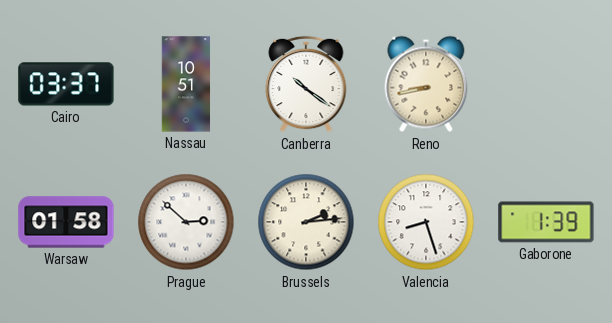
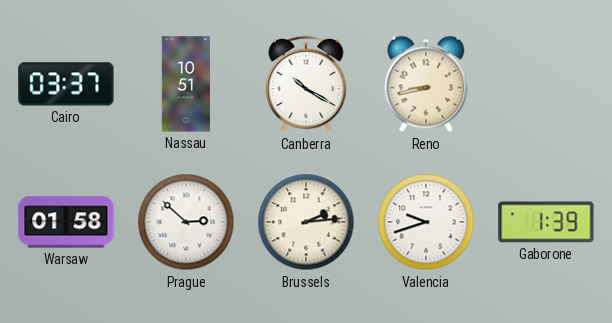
Canberra: 10:21 -> 10:20
Valencia: 8:27 -> 9:42
